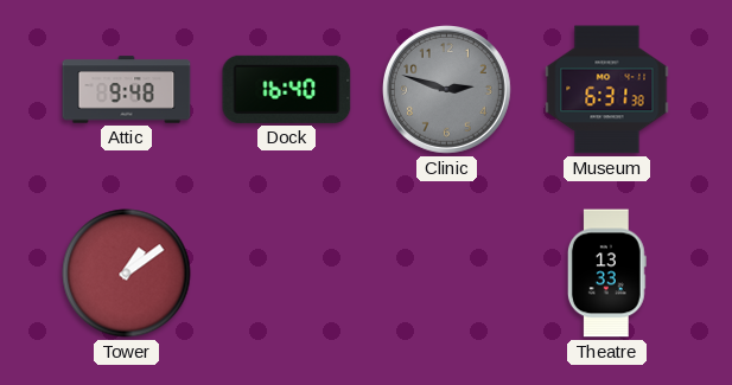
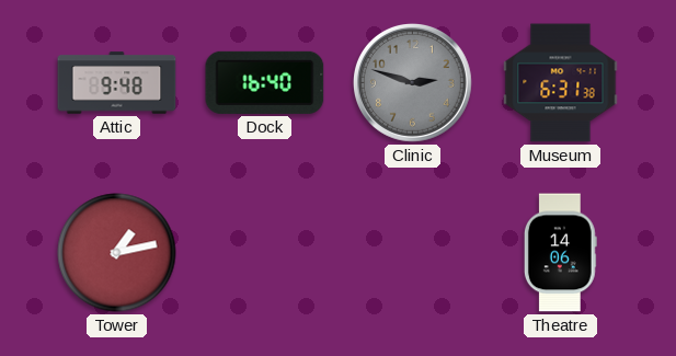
Tower: 1:09 -> 1:13
Theatre: 13:33 -> 14:06
